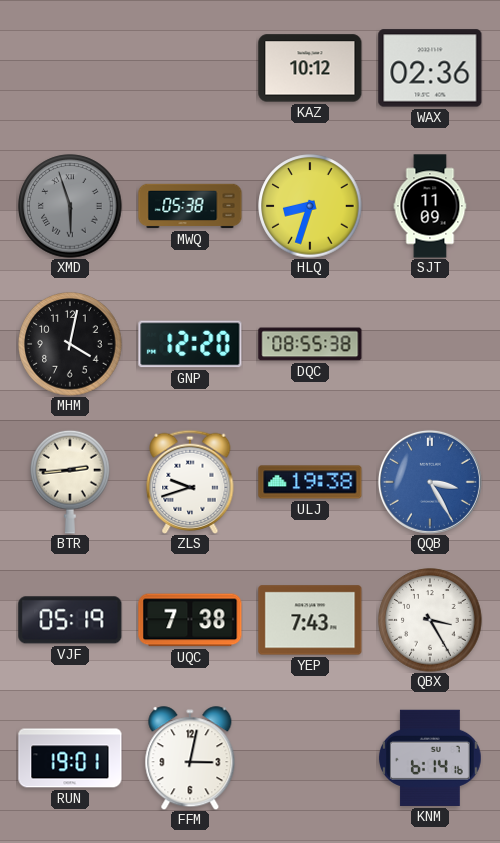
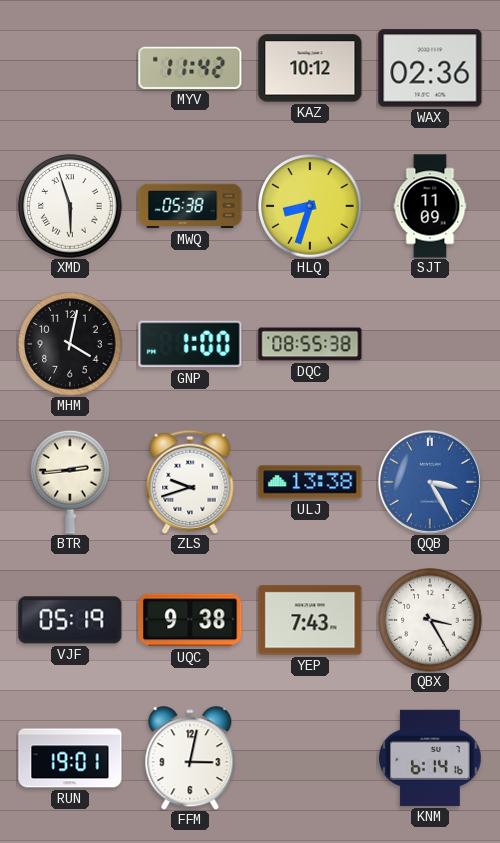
MYV: none -> 11:42
XMD dial: grey -> white
GNP: 12:20 -> 1:00
ULJ: 19:38 -> 13:38
UQC: 7:38 -> 9:38
